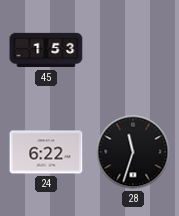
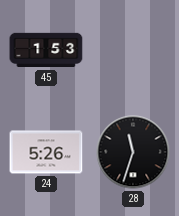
24: 6:22 -> 5:26
